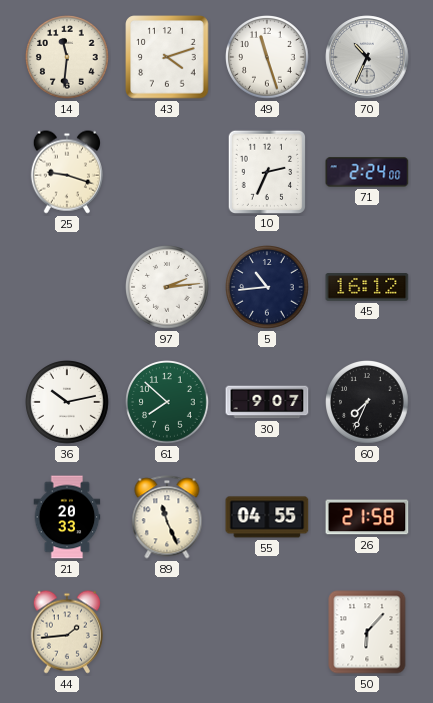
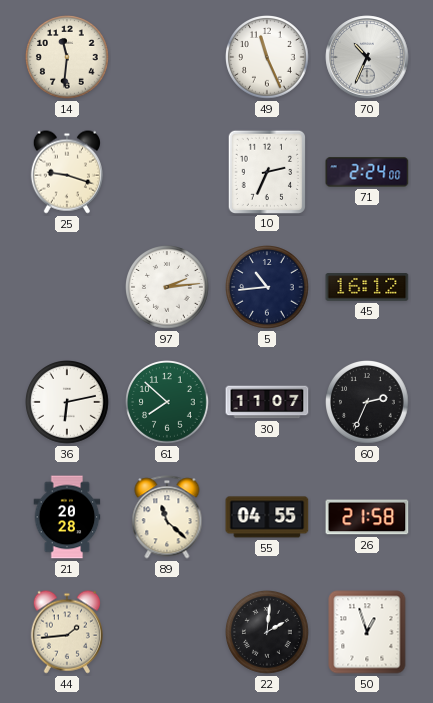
43: 4:12 -> none
49: 11:27 -> 11:26
36: 10:13 -> 6:13
30: 9:07 -> 11:07
60: 7:34 -> 2:34
21: 20:33 -> 20:28
89: 11:26 -> 11:22
22: none -> 2:01
50: 6:07 -> 12:57
